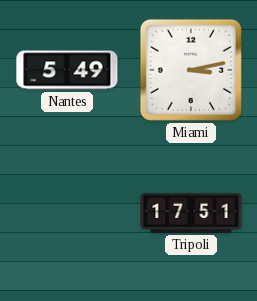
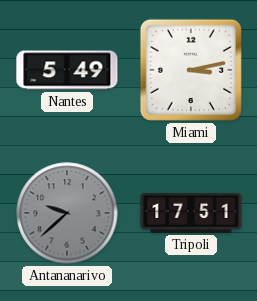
Antananarivo: none -> 9:38
